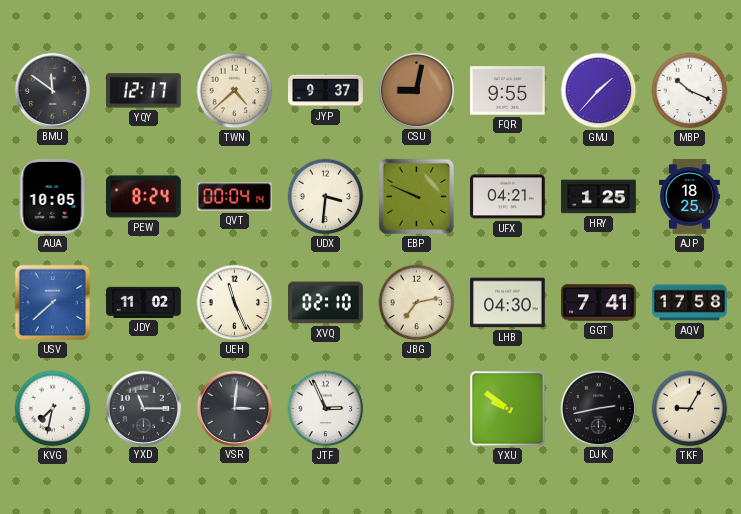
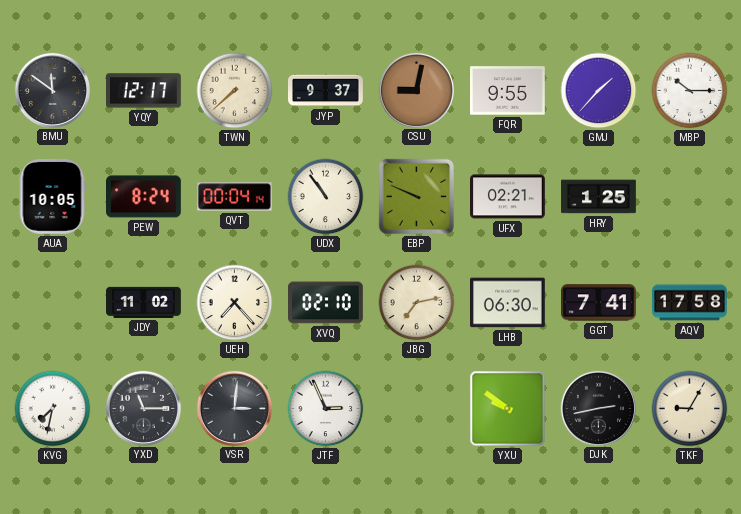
TWN: 4:38 -> 7:38
MBP: 10:19 -> 10:15
UDX: 3:31 -> 10:54
UFX: 04:21 -> 02:21
AJP: 18:25 -> none
USV: 7:38 -> none
UEH: 11:26 -> 7:23
LHB: 04:30 -> 06:30
